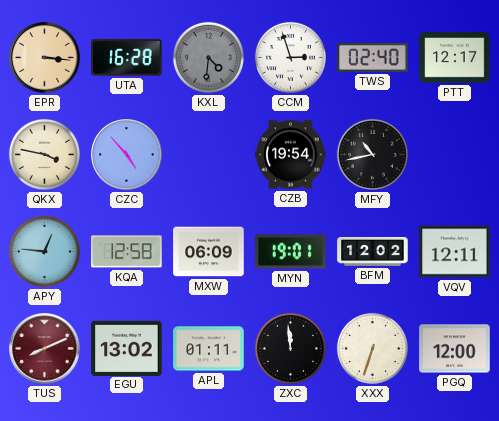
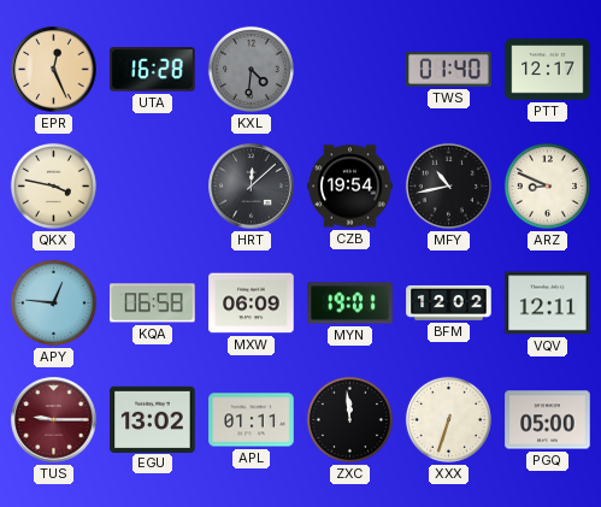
EPR: 3:16 -> 12:26
CCM: 2:57 -> none
TWS: 02:40 -> 01:40
CZC: 4:53 -> none
HRT: none -> 12:08
ARZ: none -> 8:49
KQA: 12:58 -> 06:58
TUS: 8:11 -> 9:15
PGQ: 12:00 -> 05:00
